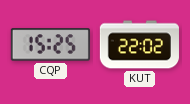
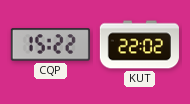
CQP: 15:25 -> 15:22
